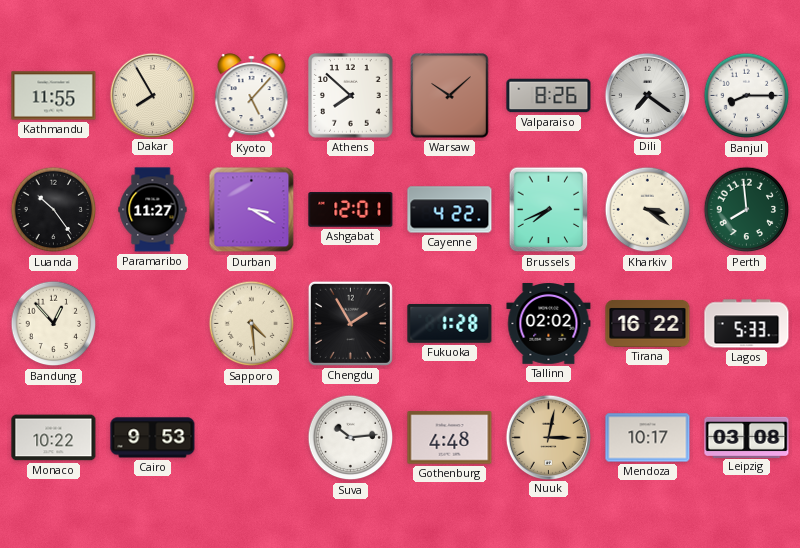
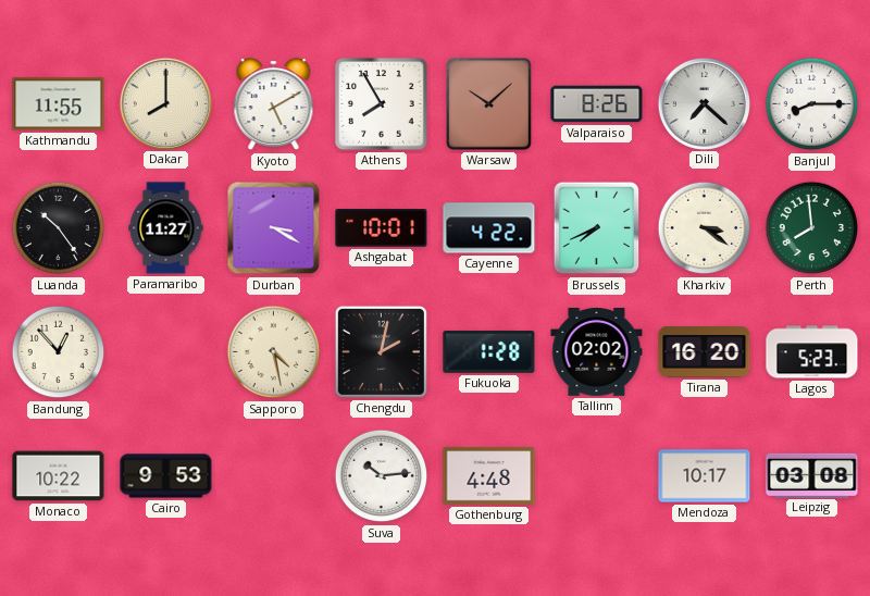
Dakar: 7:55 -> 8:00
Kyoto: 5:07 -> 5:10
Athens: 7:52 -> 7:55
Dili: 7:21 -> 7:22
Ashgabat: 12:01 -> 10:01
Sapporo: 4:29 -> 4:28
Chengdu: 1:55 -> 2:02
Tirana: 16:22 -> 16:20
Lagos: 5:33 -> 5:23
Nuuk: 3:02 -> none
